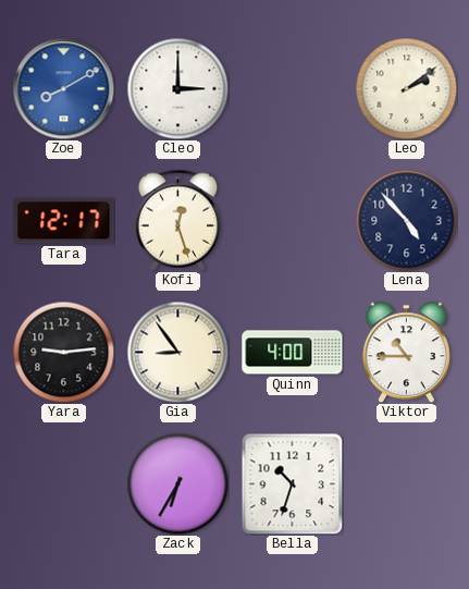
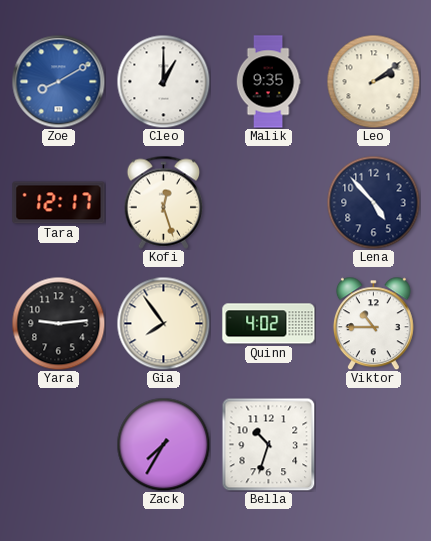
Cleo: 3:00 -> 1:00
Malik: none -> 9:35
Gia: 8:54 -> 7:54
Quinn: 4:00 -> 4:02
Zack: 6:35 -> 7:35
